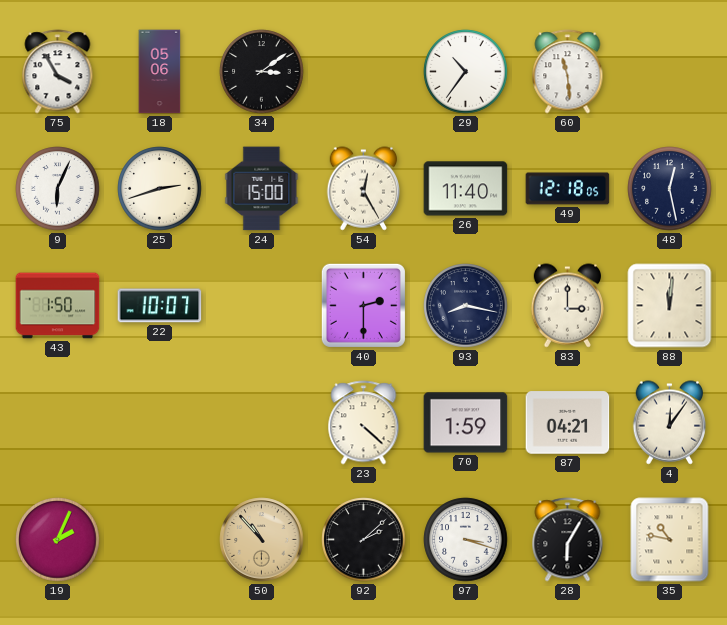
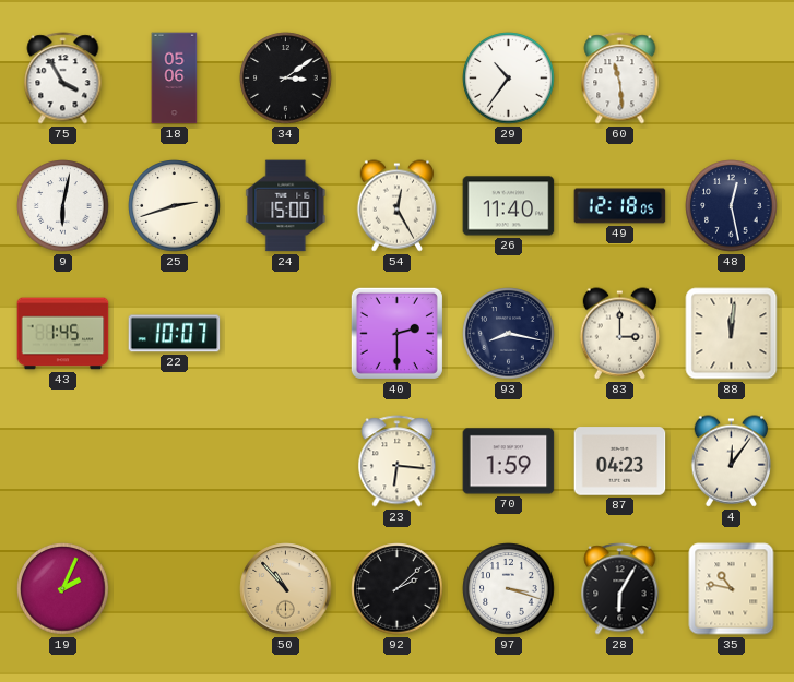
9: 6:04 -> 6:02
43: 1:50 -> 1:45
23: 4:22 -> 6:16
87: 04:21 -> 04:23
